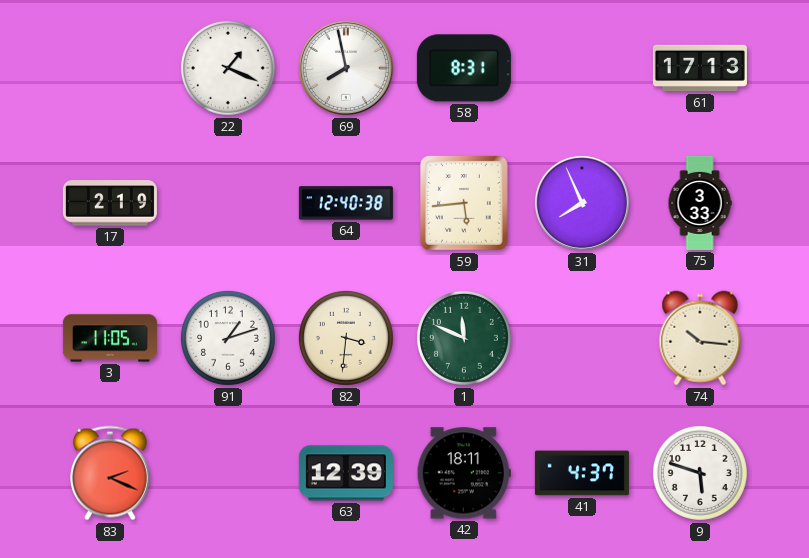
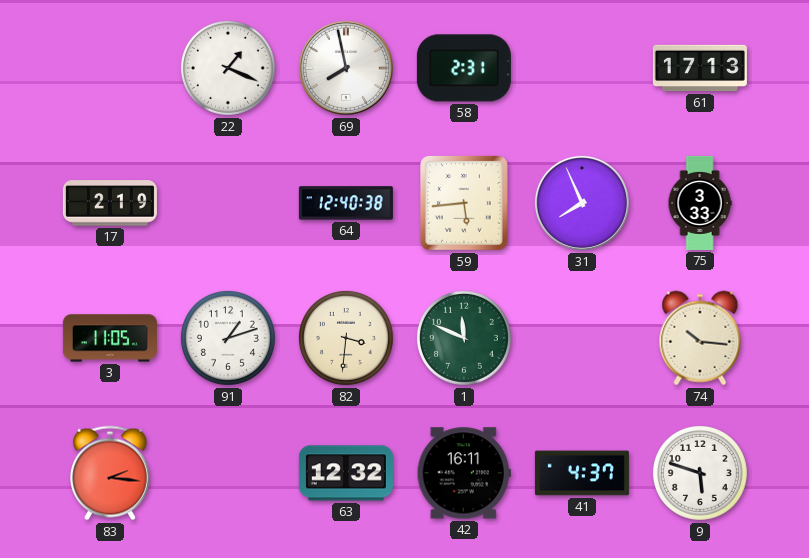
58: 8:31 -> 2:31
83: 2:19 -> 2:16
63: 12:39 -> 12:32
42: 18:11 -> 16:11
